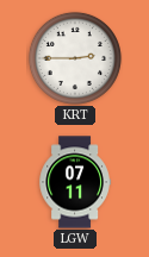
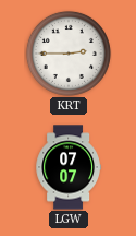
LGW: 07:11 -> 07:07
